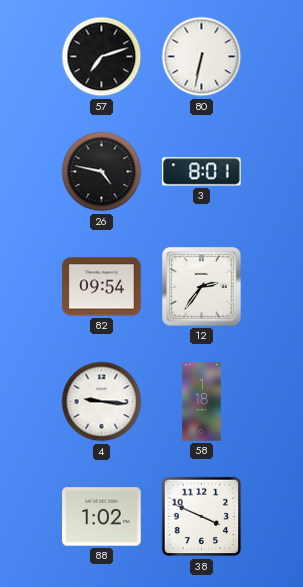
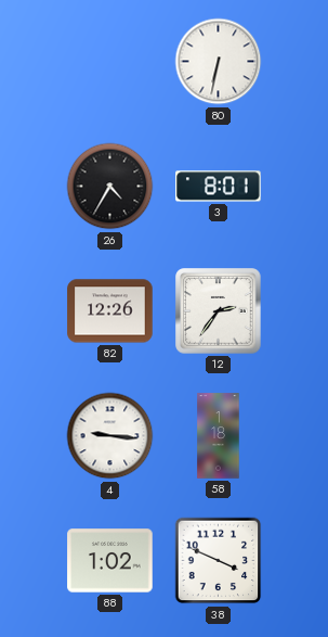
57: 7:12 -> none
26: 4:47 -> 4:35
82: 09:54 -> 12:26
